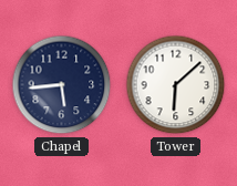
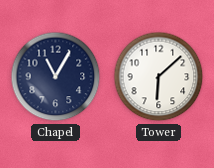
Chapel: 5:44 -> 11:05
